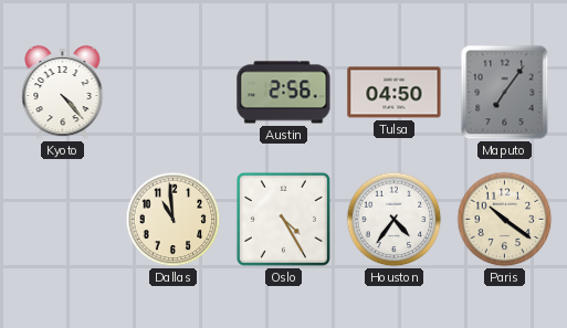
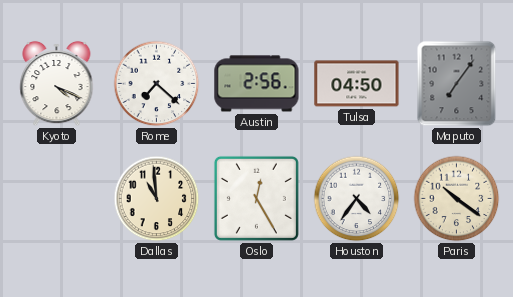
Kyoto: 4:23 -> 4:19
Rome: none -> 7:22
Oslo: 4:25 -> 12:25
